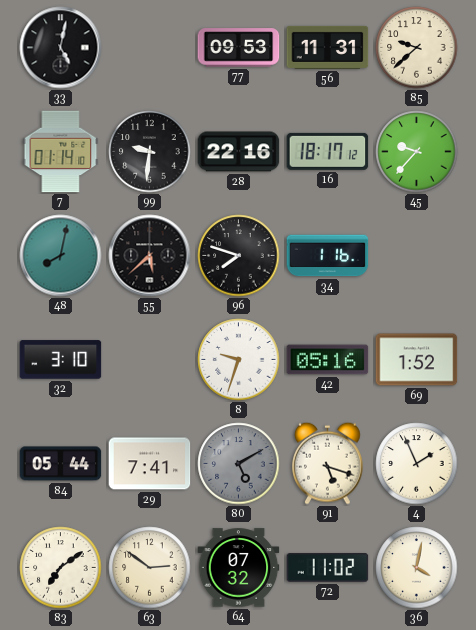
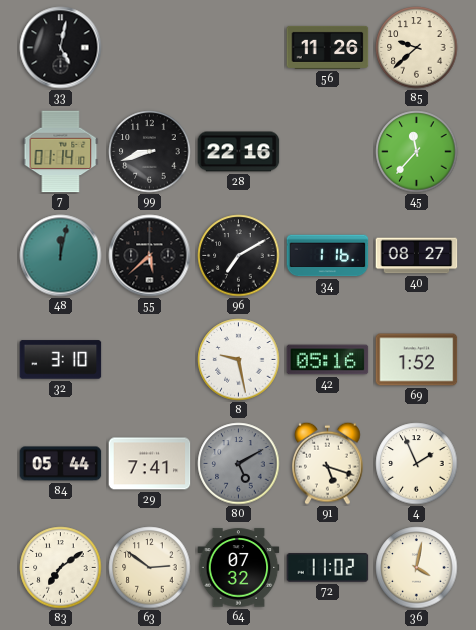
77: 09:53 -> none
56: 11:31 -> 11:26
99: 9:31 -> 8:42
16: 18:17 -> none
45: 9:37 -> 11:37
48: 8:02 -> 12:02
96: 7:48 -> 7:10
40: none -> 08:27
8: 9:33 -> 9:28
